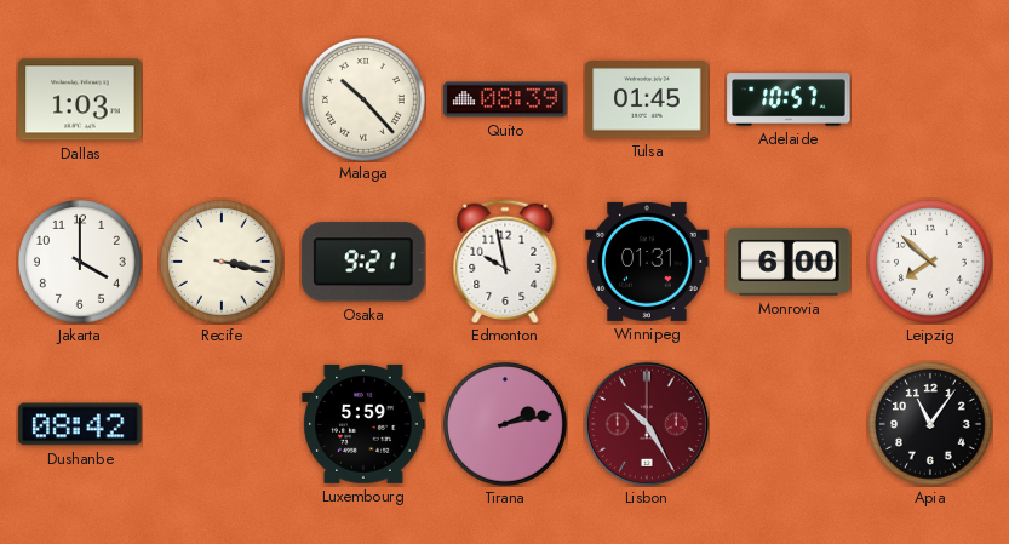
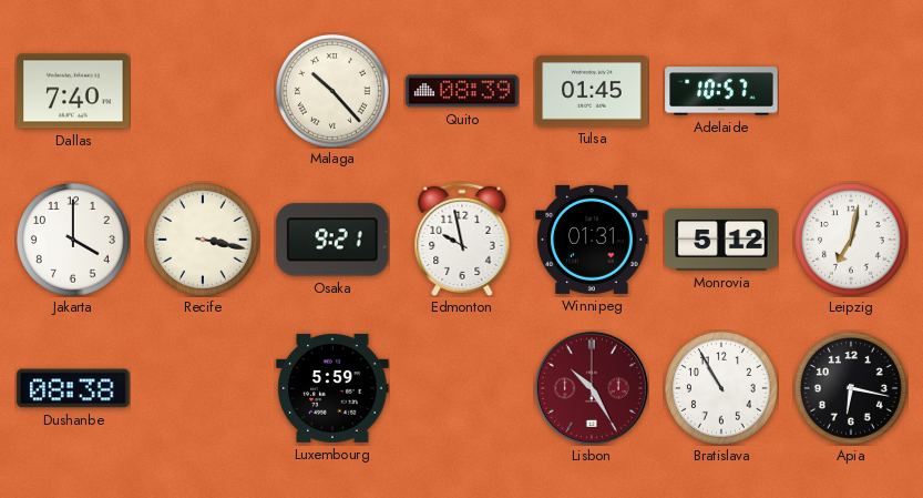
Dallas: 1:03 -> 7:40
Monrovia: 6:00 -> 5:12
Leipzig: 7:52 -> 7:02
Dushanbe: 08:42 -> 08:38
Tirana: 2:13 -> none
Bratislava: none -> 10:55
Apia: 11:06 -> 6:17
